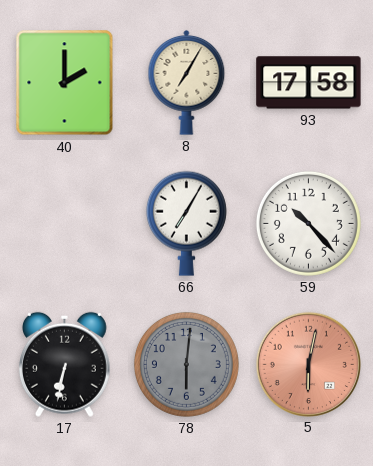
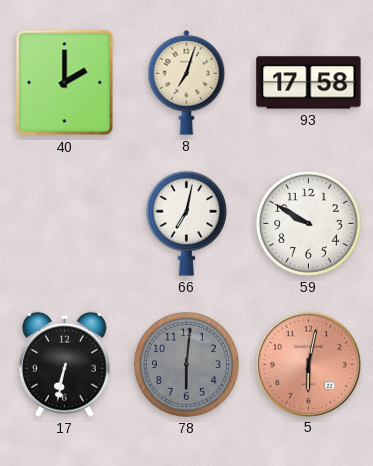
8: 7:05 -> 7:03
66: 7:05 -> 7:02
59: 10:23 -> 9:50
